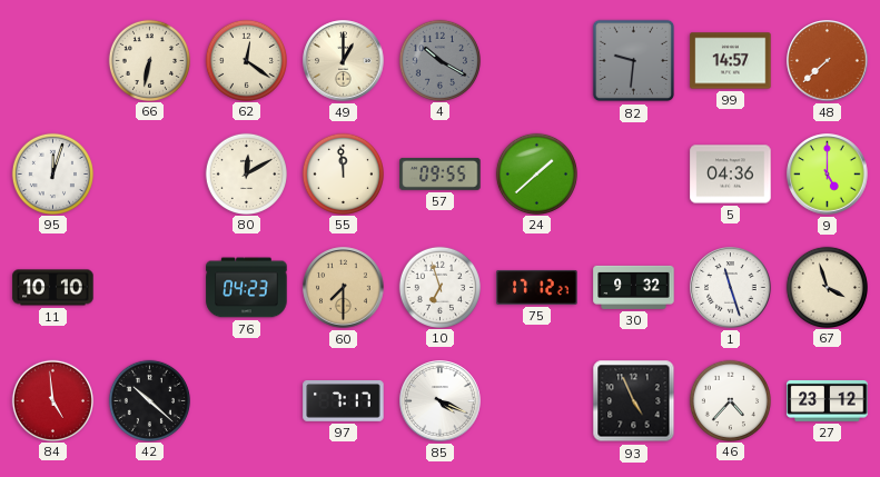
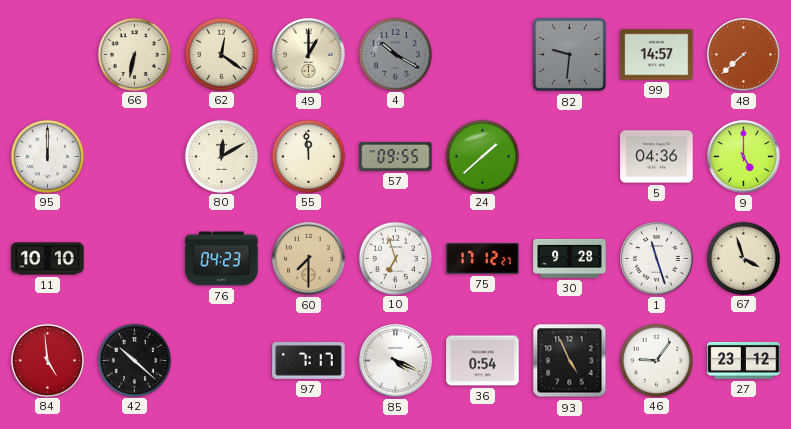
95: 12:03 -> 12:00
30: 9:32 -> 9:28
36: none -> 0:54
46: 4:37 -> 9:06
